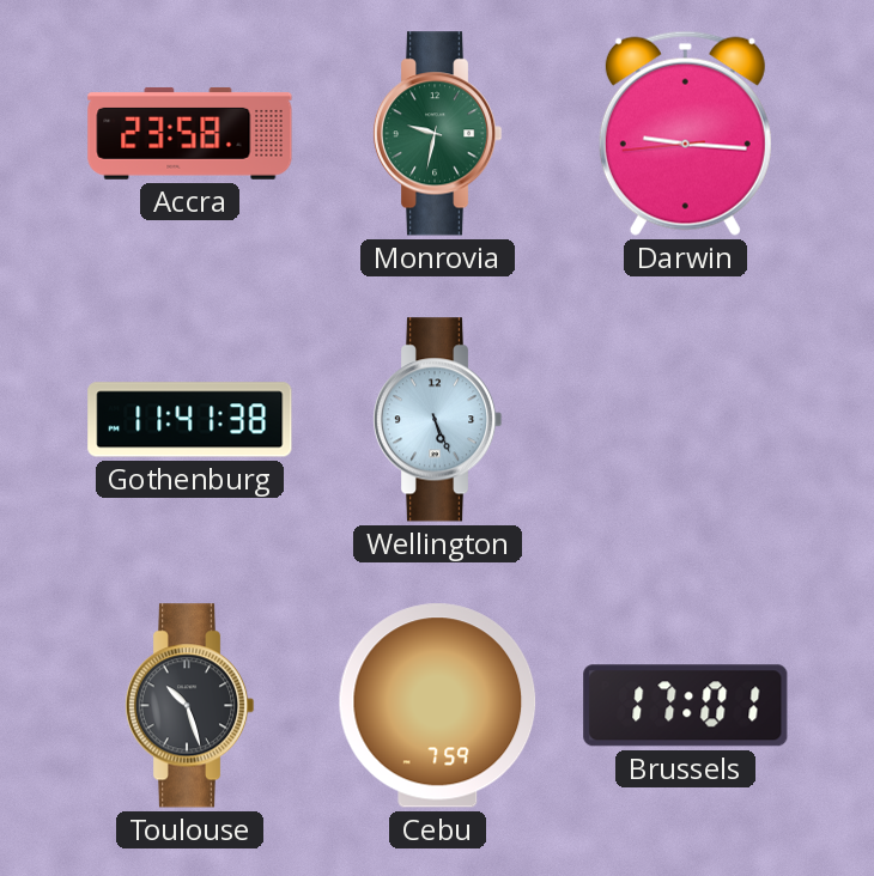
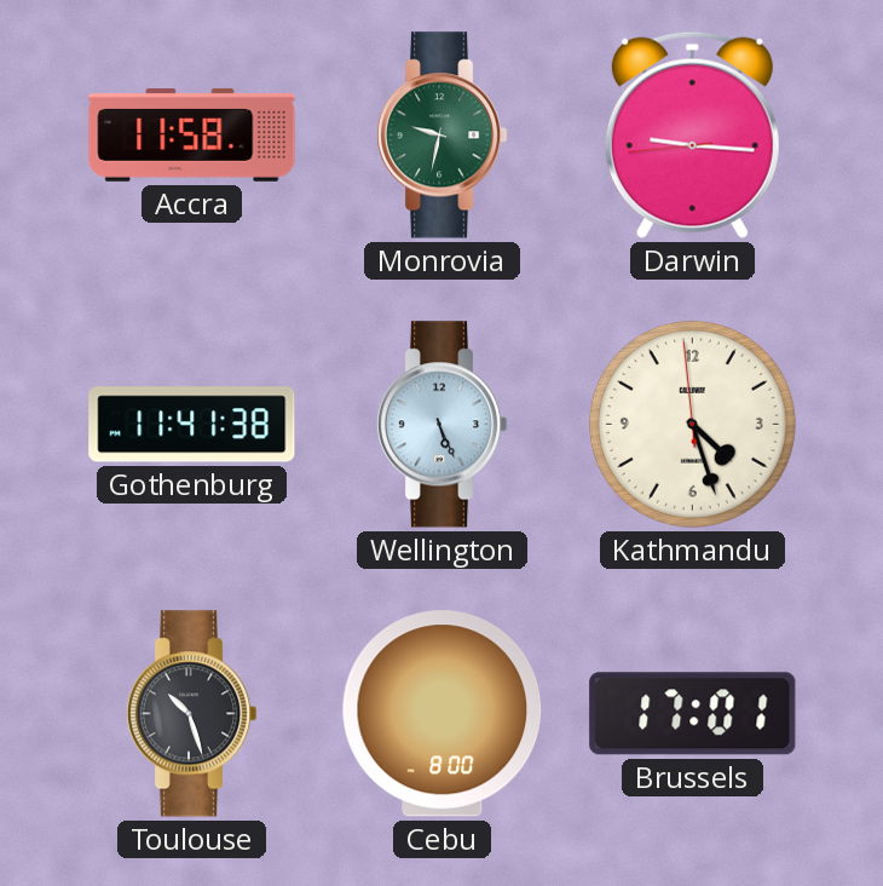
Accra: 23:58 -> 11:58
Kathmandu: none -> 4:26
Cebu: 7:59 -> 8:00
